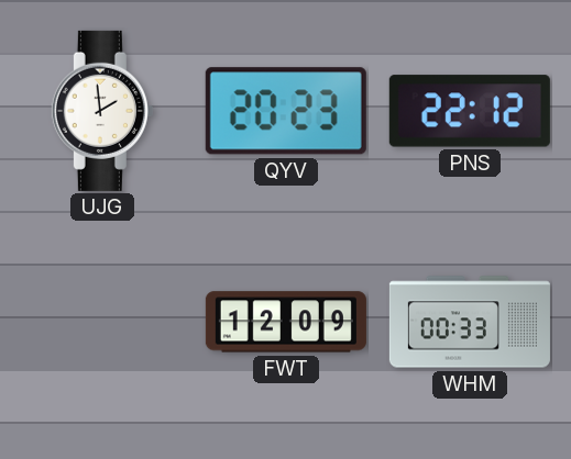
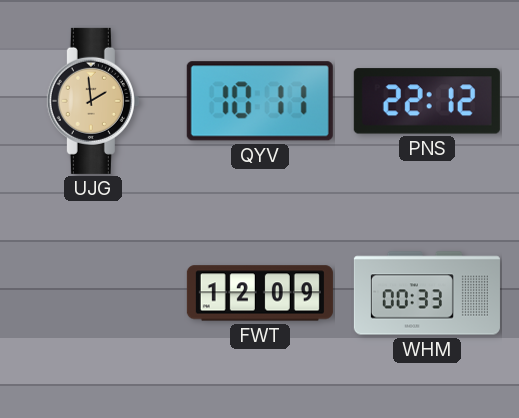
UJG dial: white -> champagne
QYV: 20:23 -> 10:11
